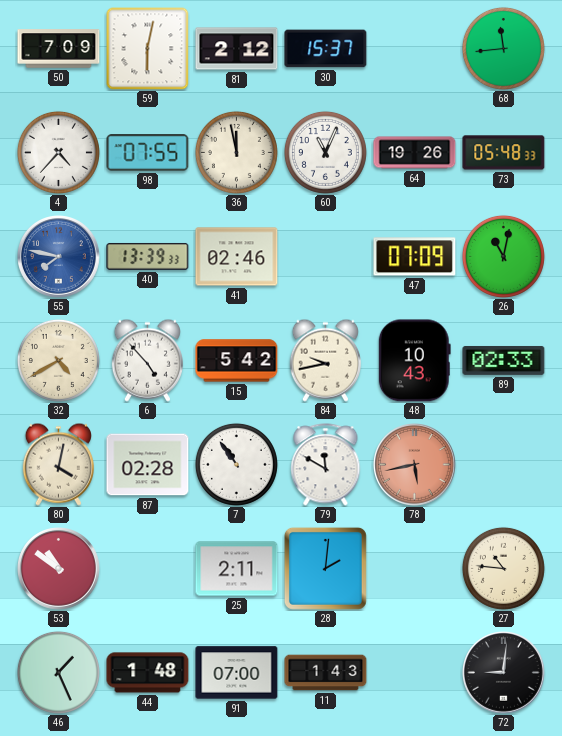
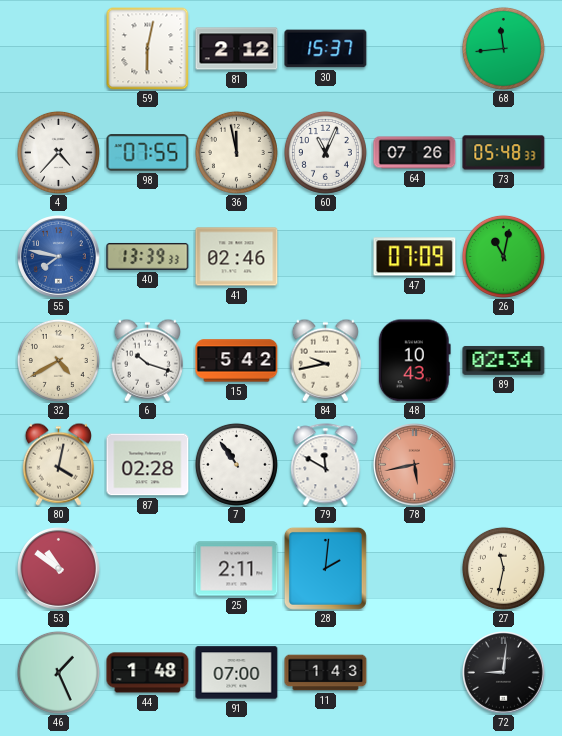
50: 7:09 -> none
64: 19:26 -> 07:26
6: 4:53 -> 10:18
89: 02:33 -> 02:34
27: 10:46 -> 11:32
